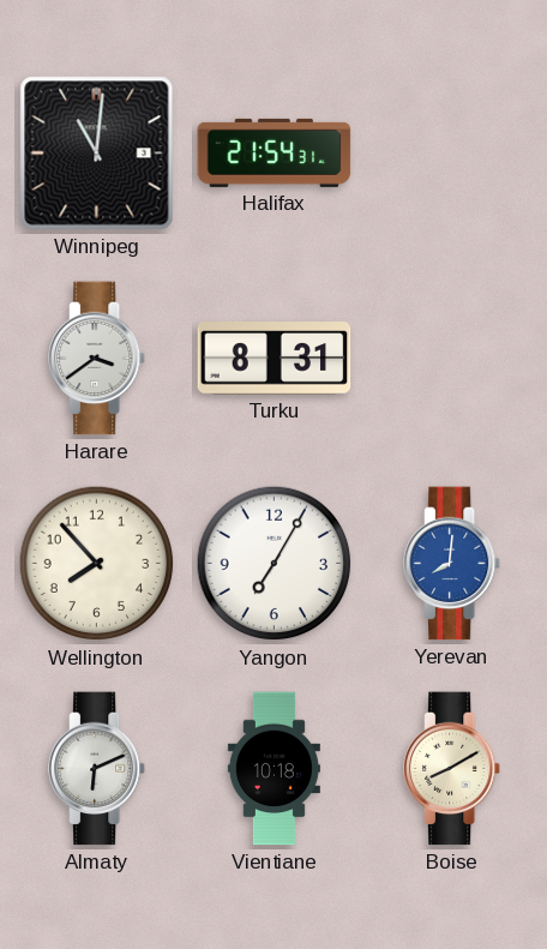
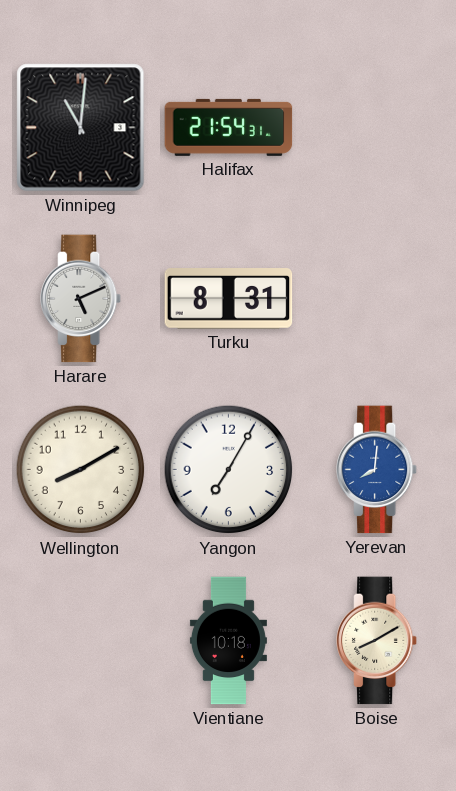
Harare: 3:39 -> 5:11
Wellington: 7:53 -> 8:10
Almaty: 6:11 -> none
